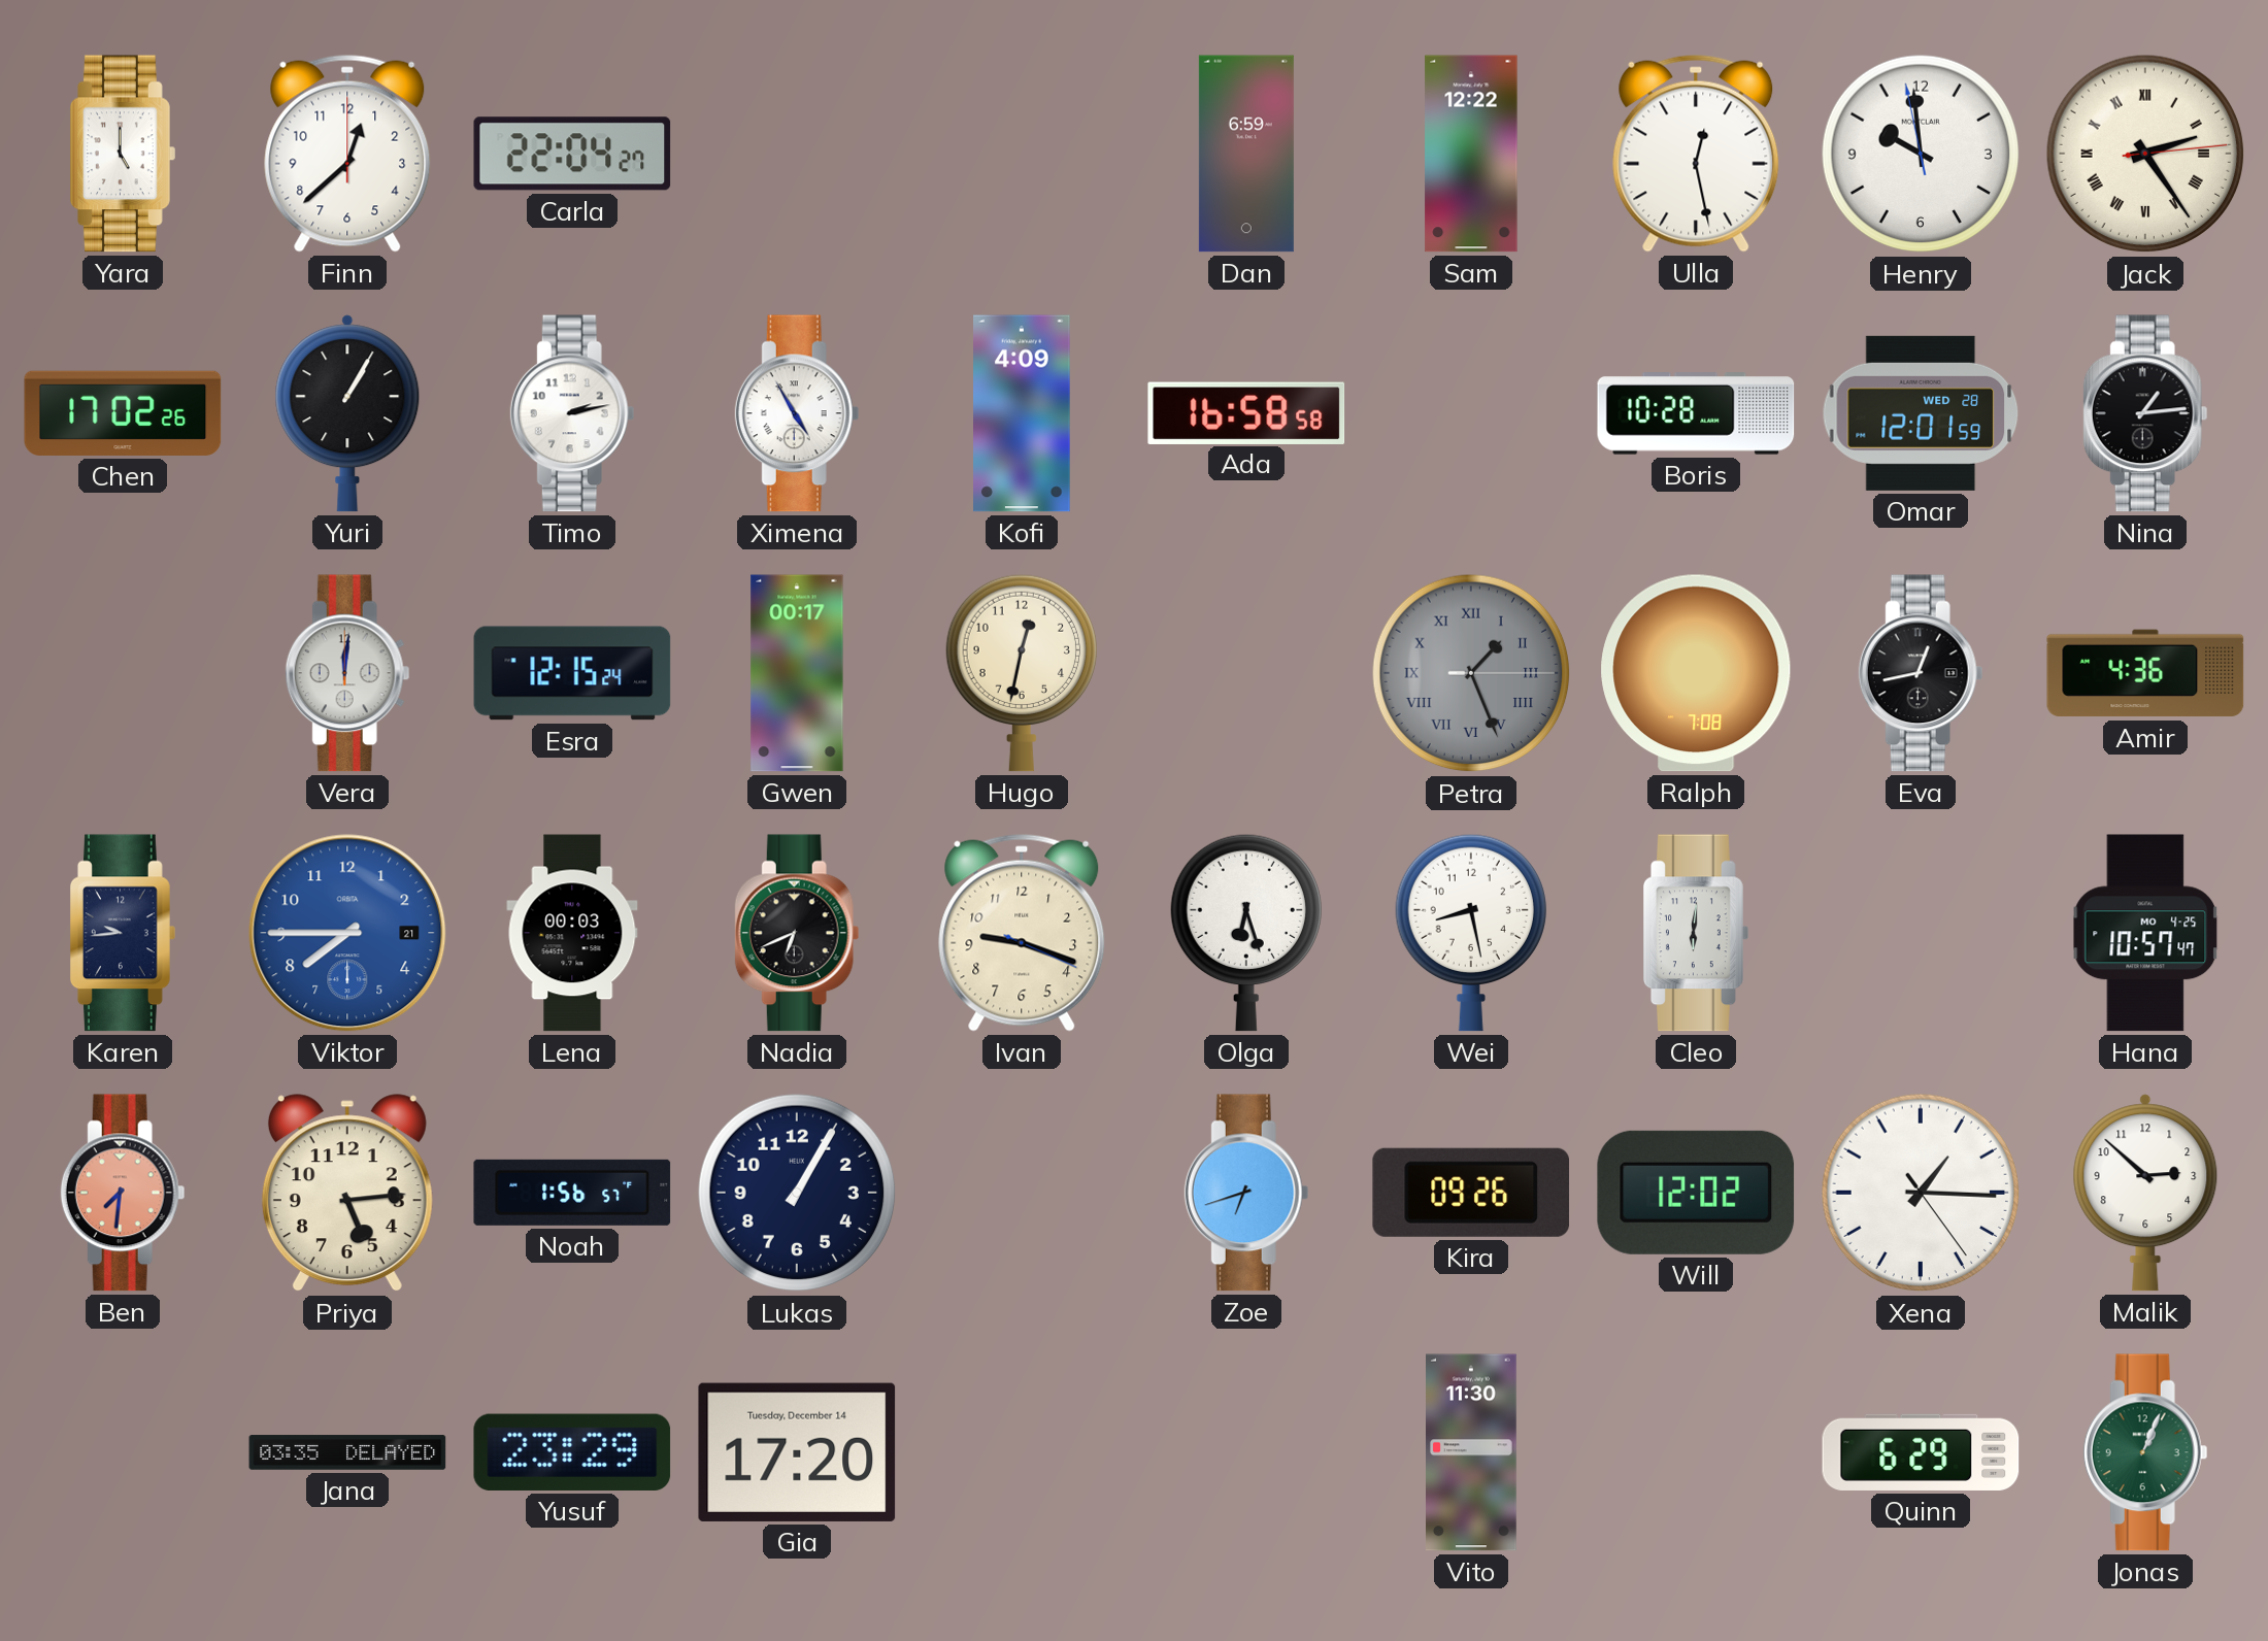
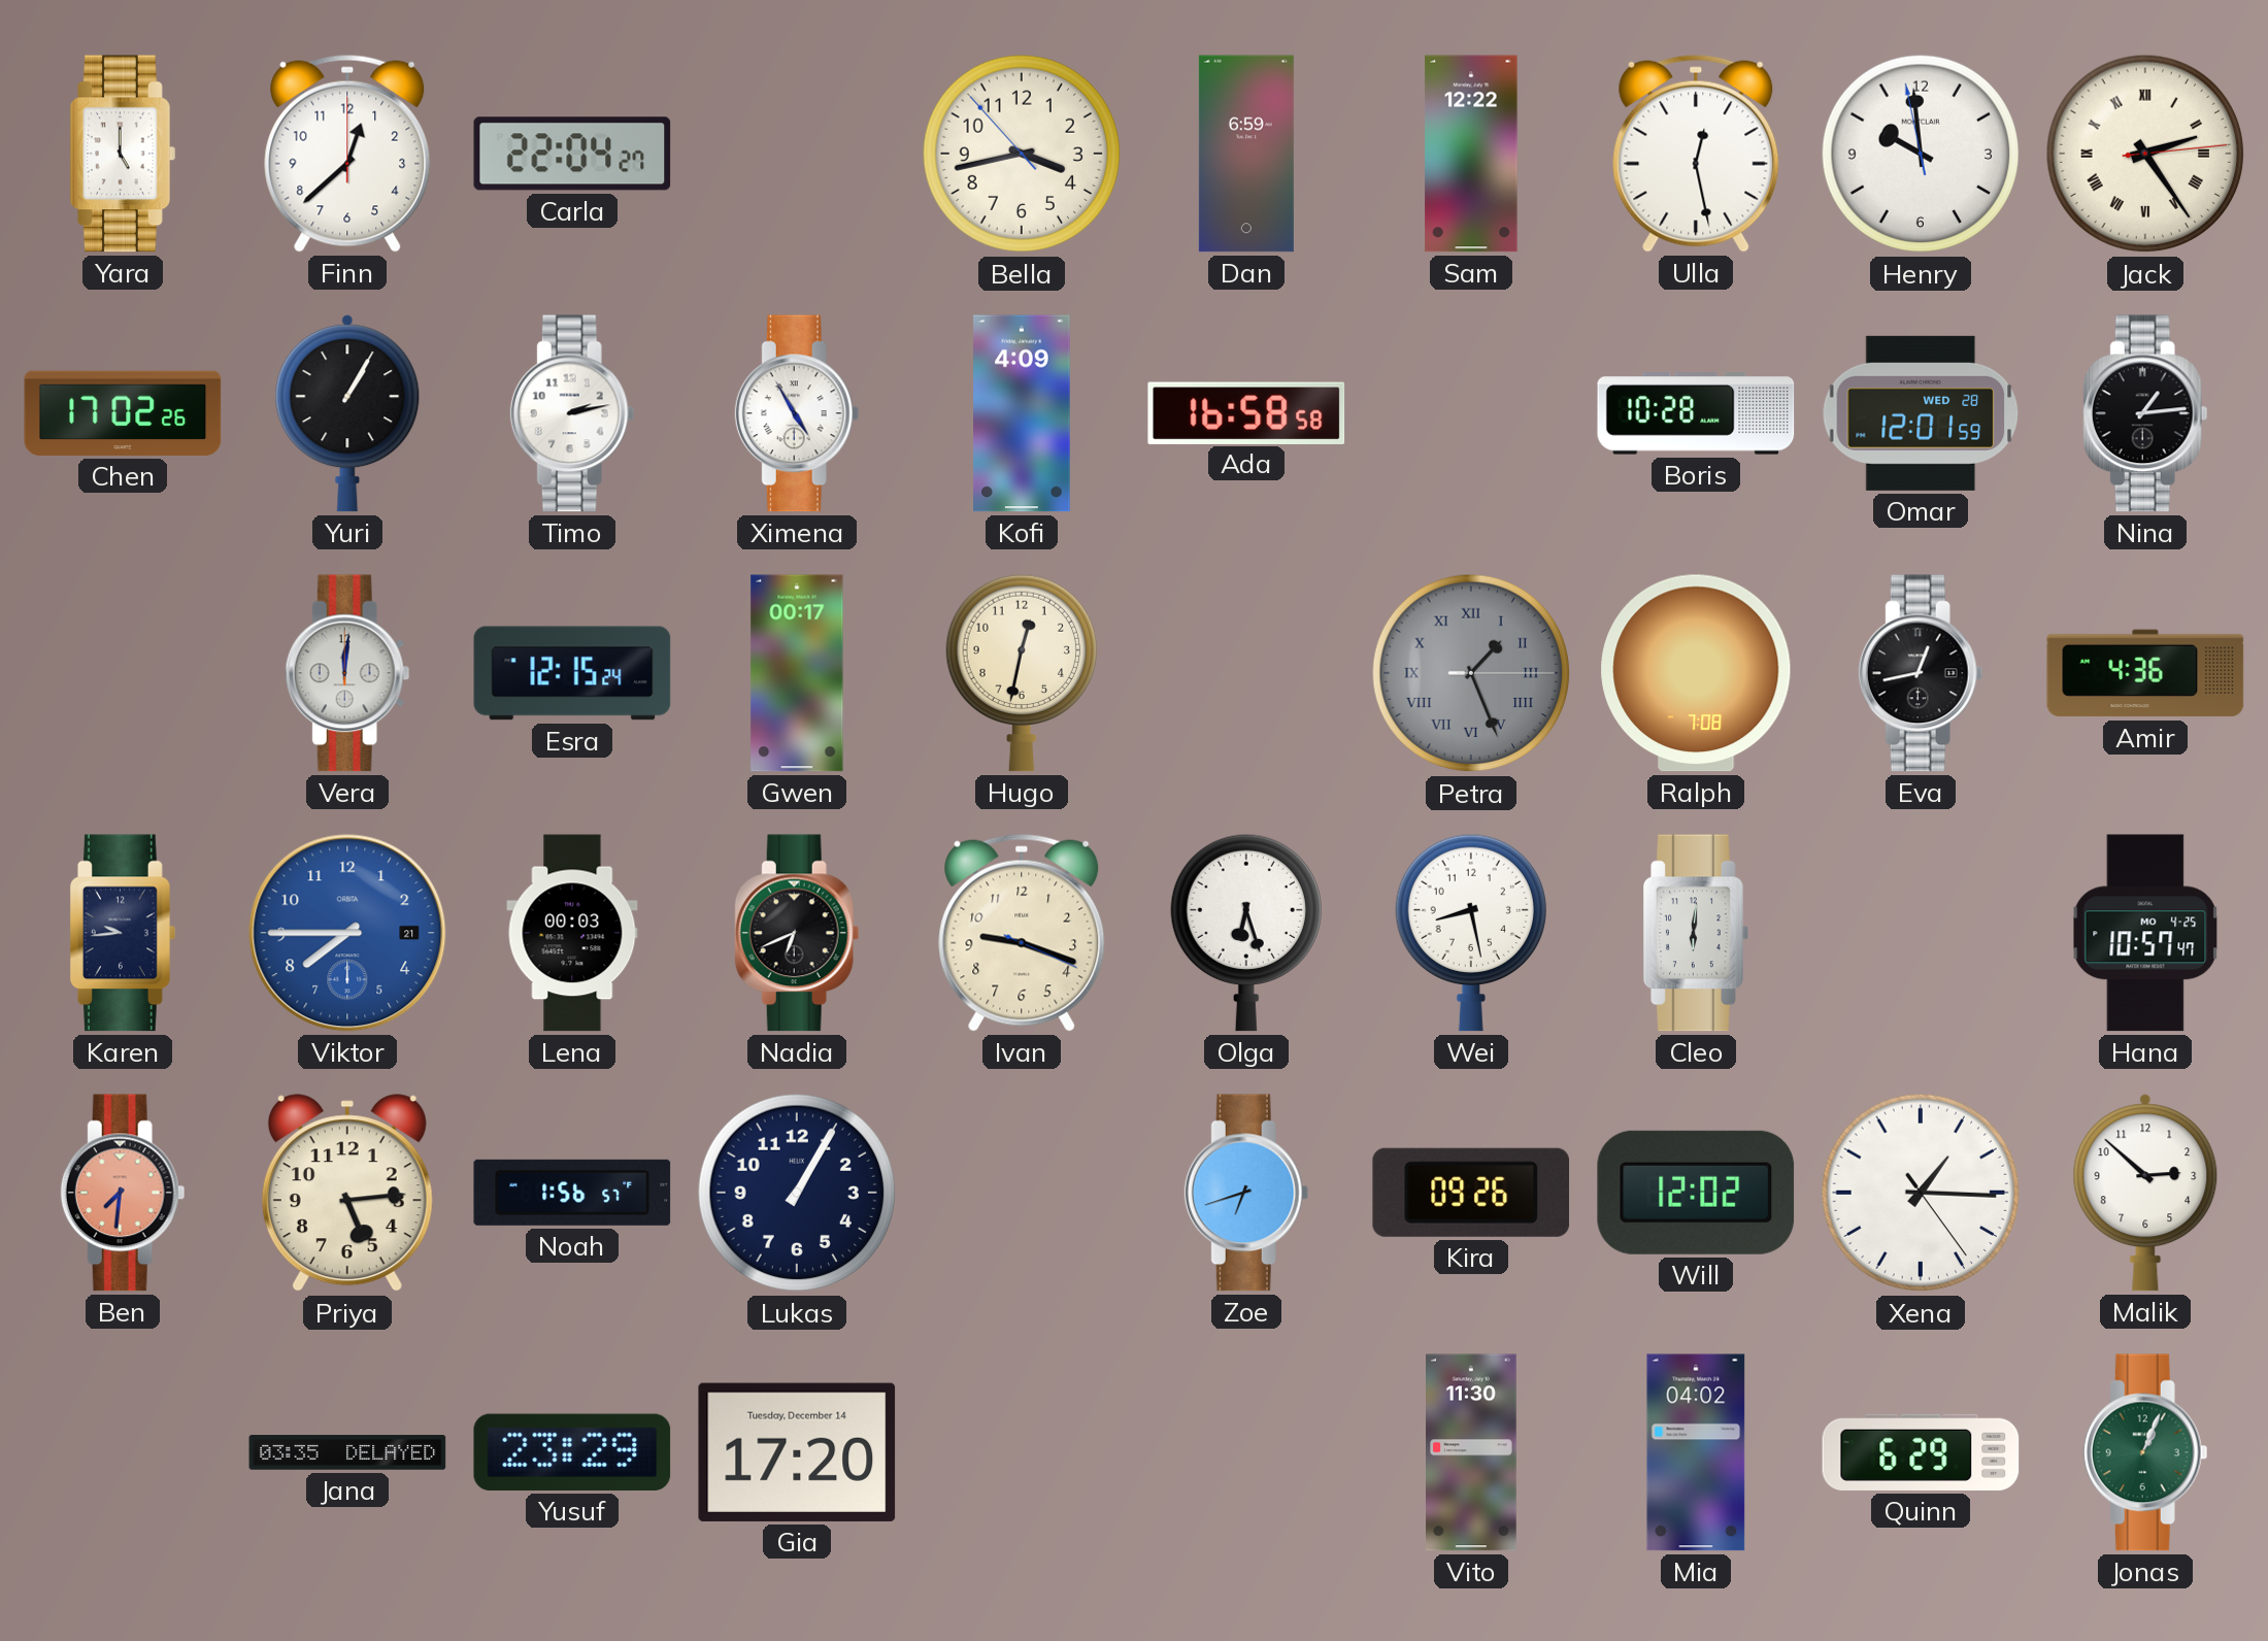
Bella: none -> 3:42
Mia: none -> 04:02
